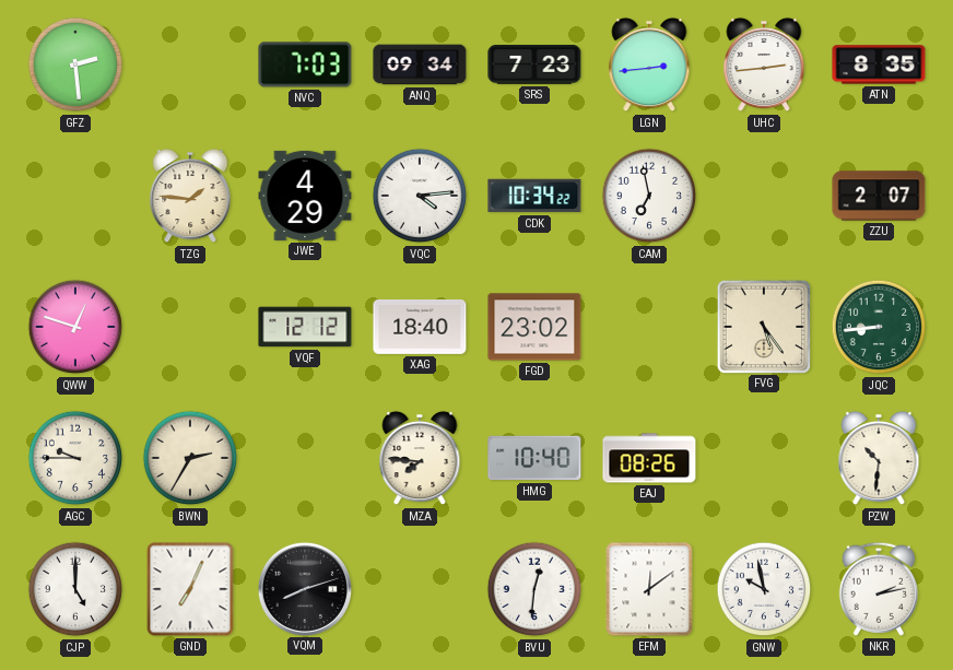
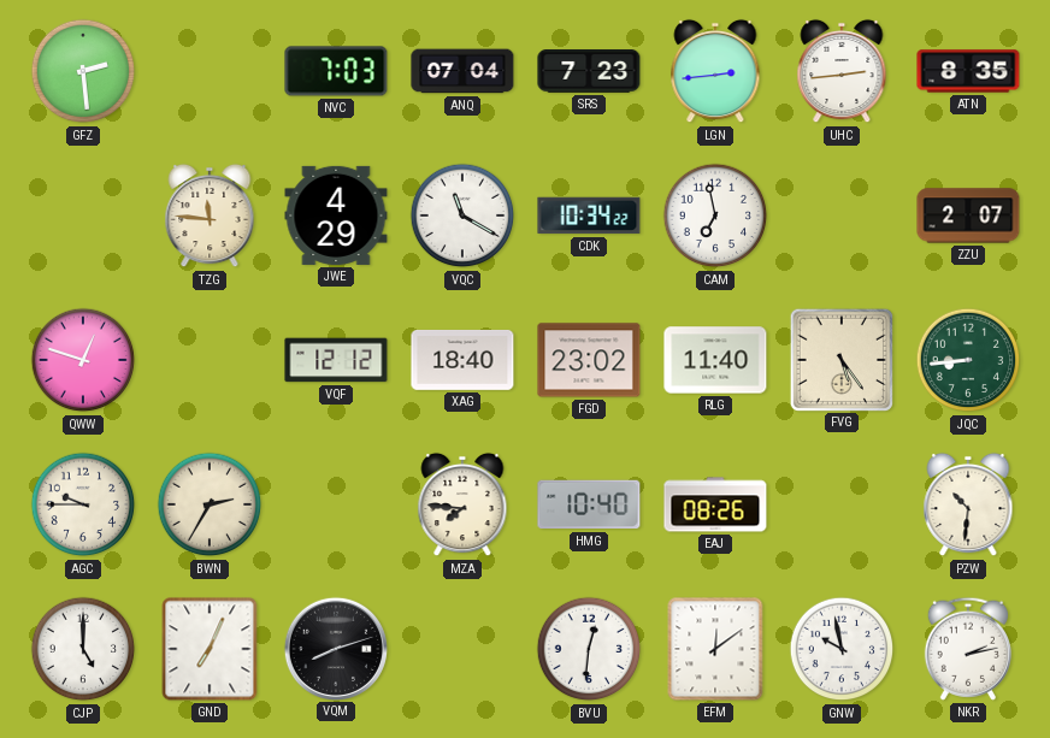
ANQ: 09:34 -> 07:04
TZG: 1:46 -> 11:46
VQC: 4:14 -> 11:20
RLG: none -> 11:40
